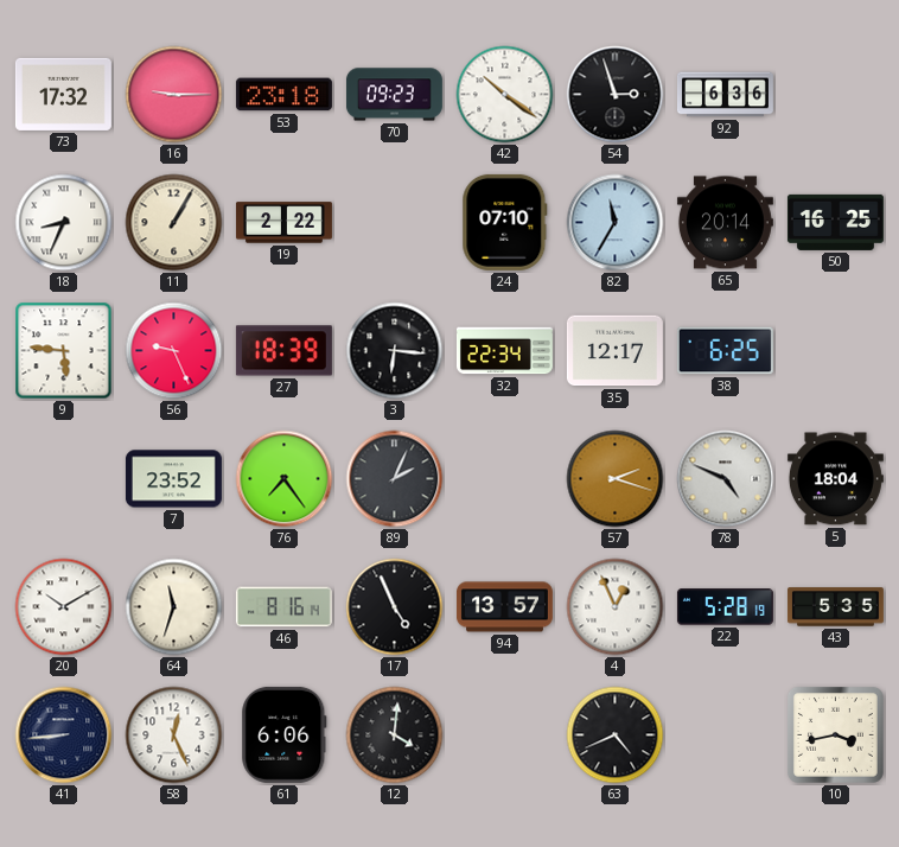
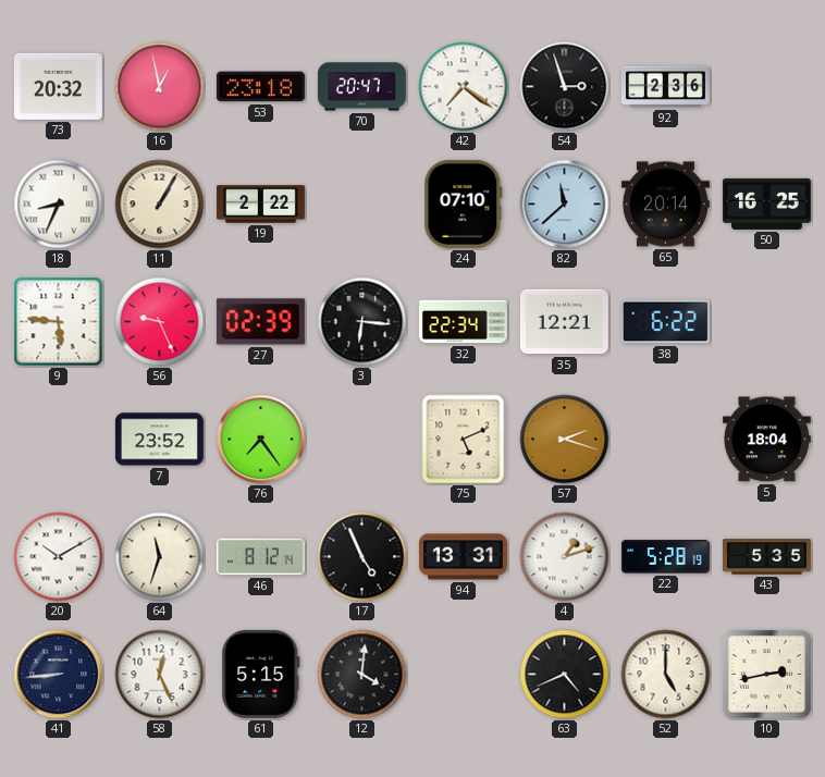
73: 17:32 -> 20:32
16: 9:15 -> 12:58
70: 09:23 -> 20:47
42: 10:21 -> 7:21
92: 6:36 -> 2:36
82: 11:35 -> 11:38
27: 18:39 -> 02:39
35: 12:17 -> 12:21
38: 6:25 -> 6:22
89: 2:04 -> none
75: none -> 5:11
78: 4:49 -> none
46: 8:16 -> 8:12
94: 13:57 -> 13:31
4: 12:56 -> 1:12
61: 6:06 -> 5:15
52: none -> 5:00
10: 3:43 -> 2:43
